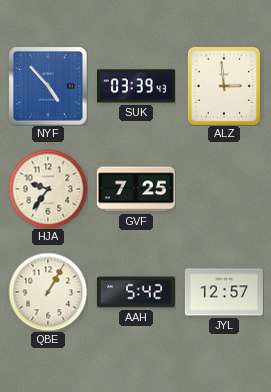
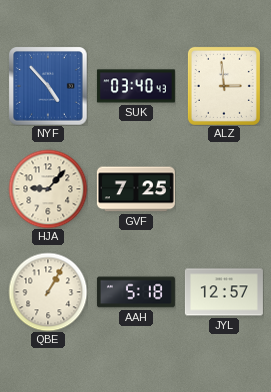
SUK: 03:39 -> 03:40
HJA: 9:36 -> 9:07
AAH: 5:42 -> 5:18
